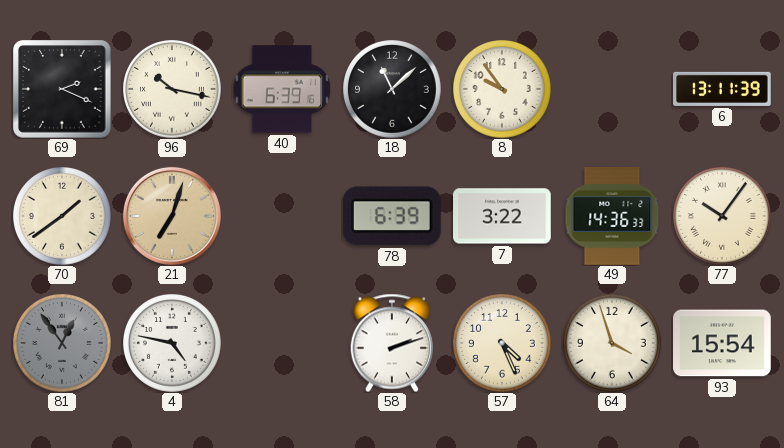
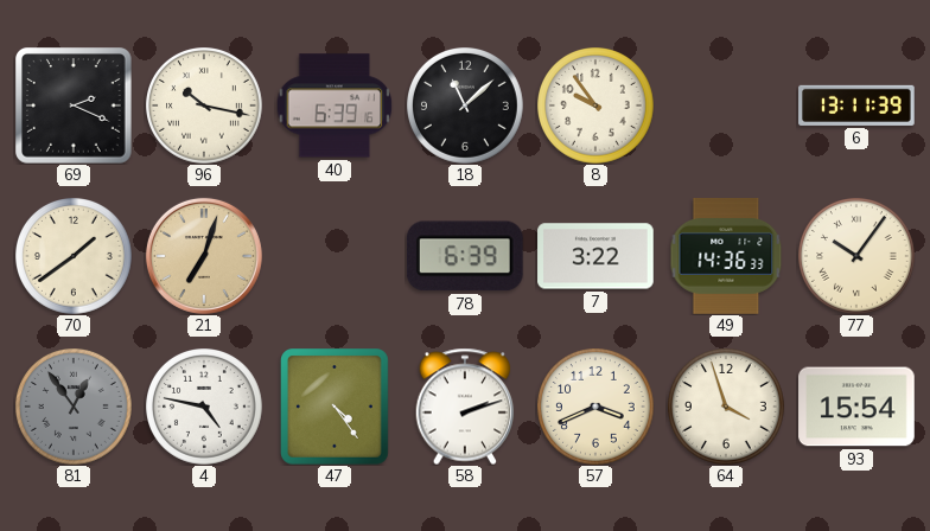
47: none -> 4:24
57: 4:26 -> 3:41
